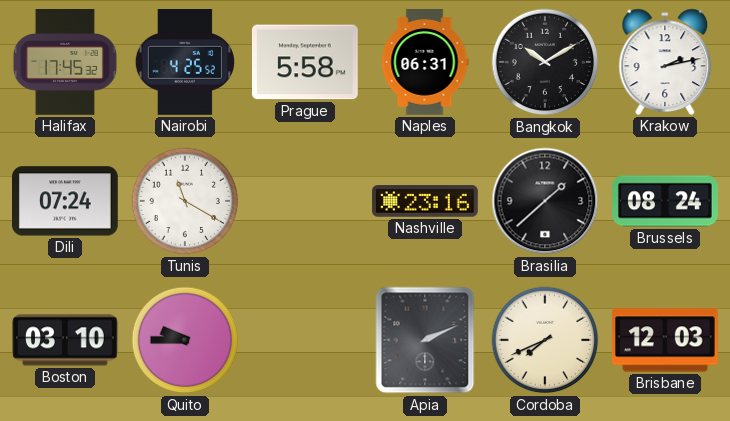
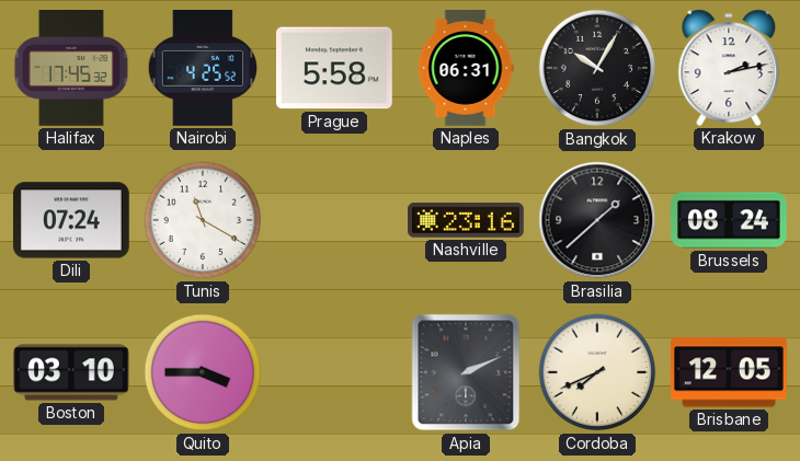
Bangkok: 10:10 -> 10:05
Quito: 9:45 -> 3:45
Brisbane: 12:03 -> 12:05
